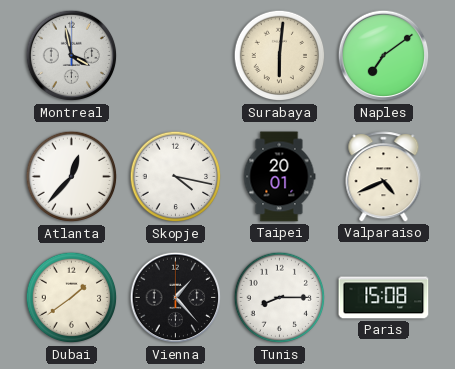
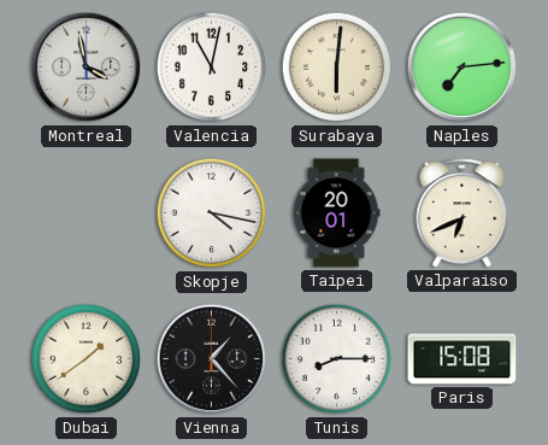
Valencia: none -> 11:02
Naples: 7:09 -> 7:14
Atlanta: 12:37 -> none
Valparaiso: 4:41 -> 6:41
